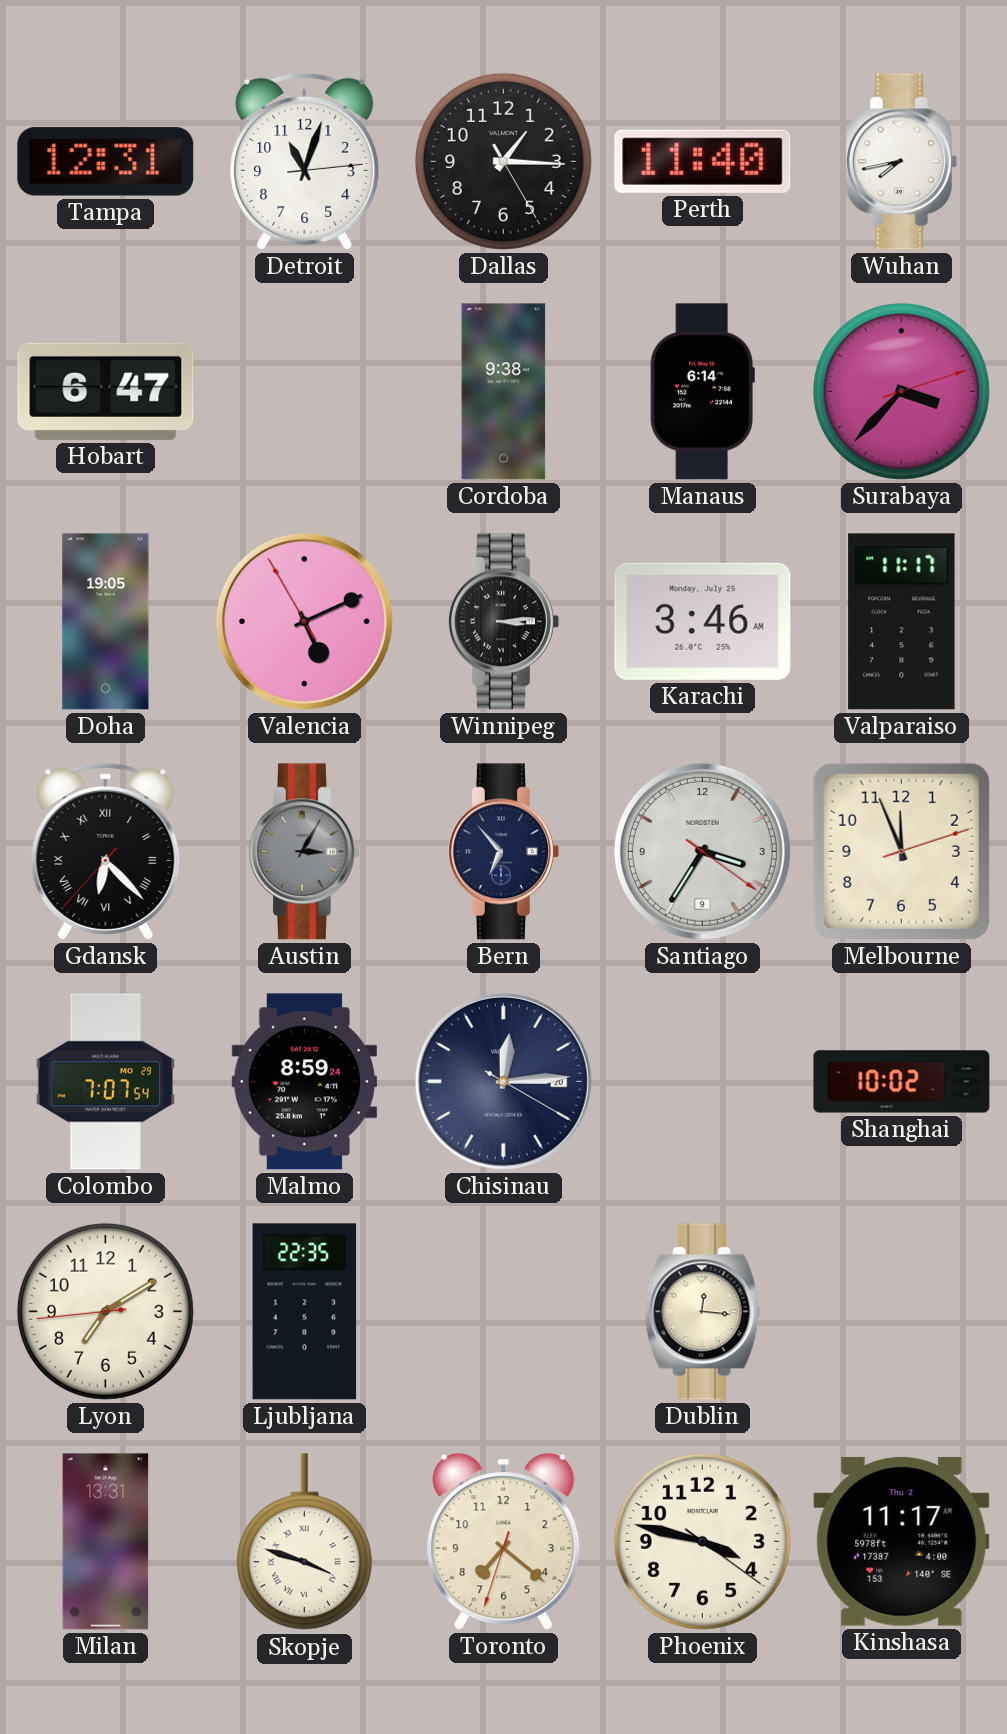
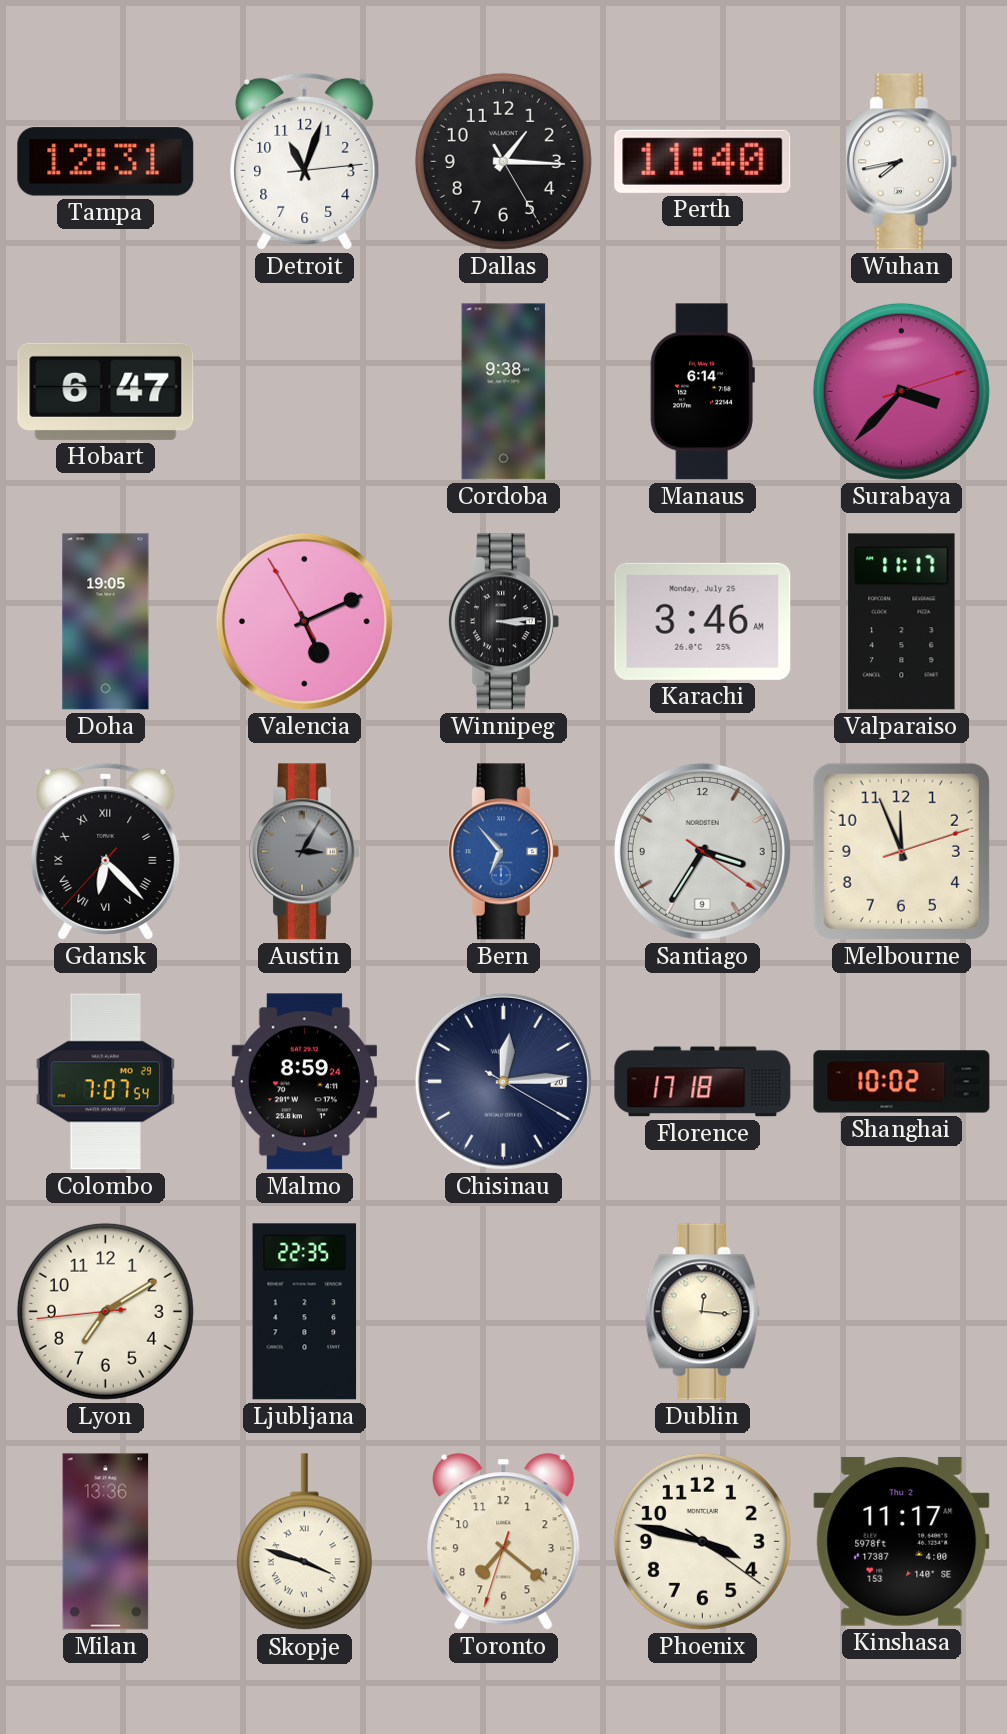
Bern dial: navy -> blue
Florence: none -> 17:18
Milan: 13:31 -> 13:36
